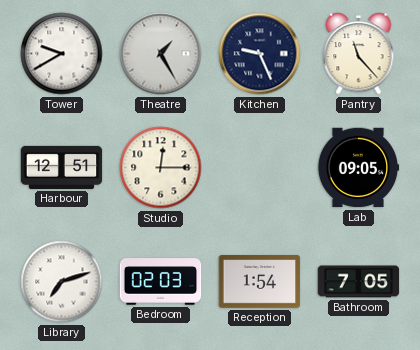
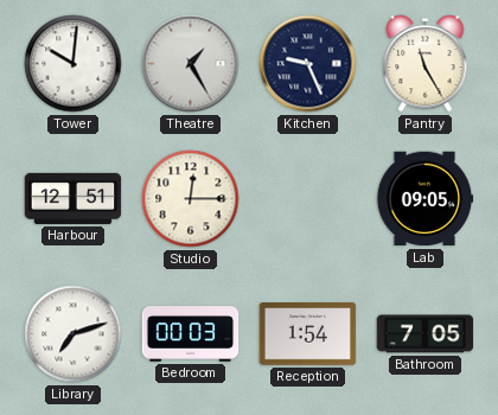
Tower: 9:40 -> 10:01
Pantry: 11:23 -> 11:25
Bedroom: 02:03 -> 00:03
